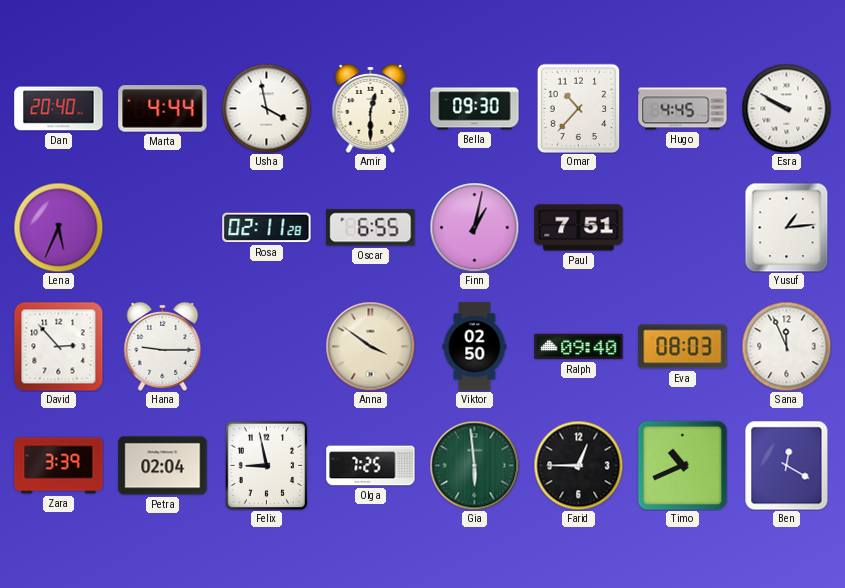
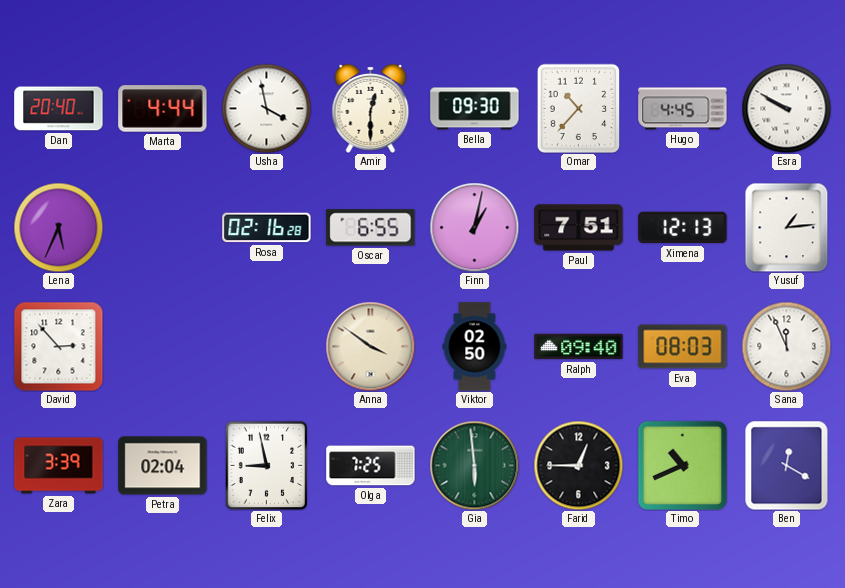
Rosa: 02:11 -> 02:16
Ximena: none -> 12:13
Hana: 9:15 -> none
